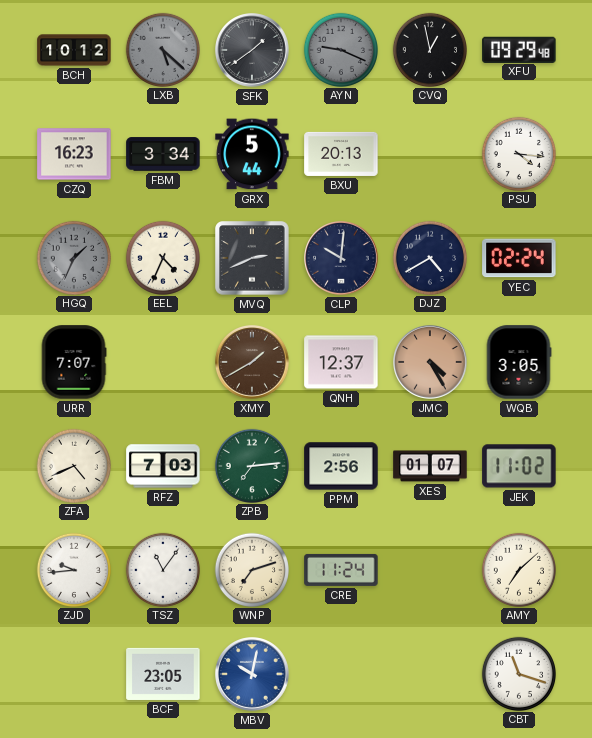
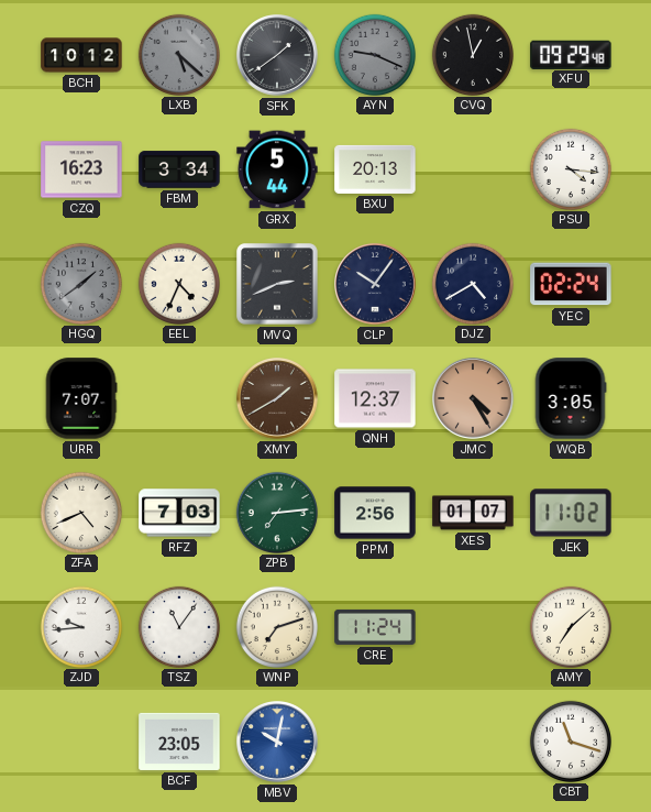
HGQ: 1:34 -> 1:39
CLP: 10:01 -> 10:06
